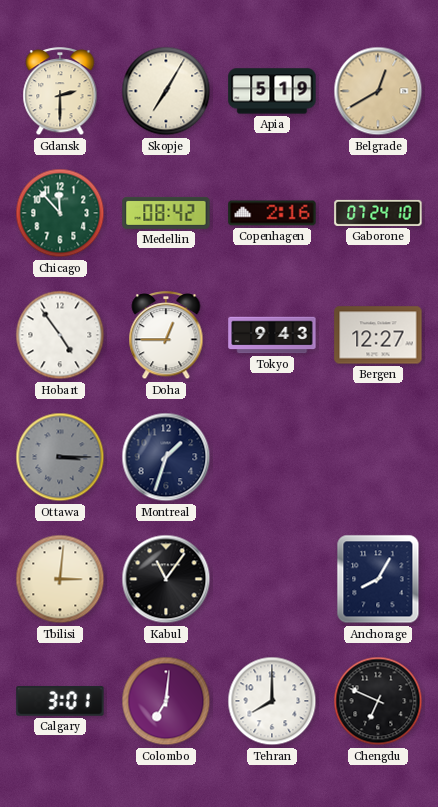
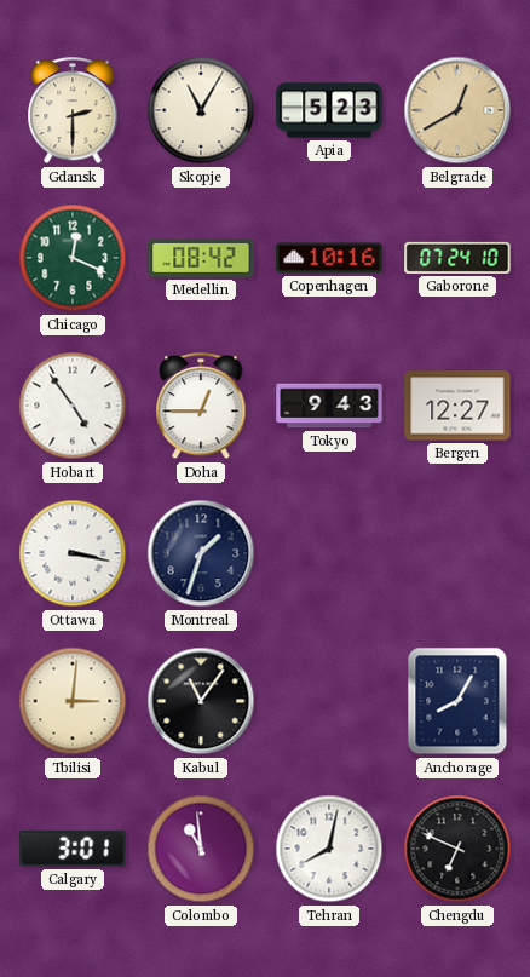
Skopje: 7:05 -> 11:05
Apia: 5:19 -> 5:23
Chicago: 11:53 -> 12:19
Copenhagen: 2:16 -> 10:16
Ottawa: 3:15 -> 3:17
Ottawa dial: grey -> white
Colombo: 7:01 -> 10:59
Tehran: 8:00 -> 8:02
